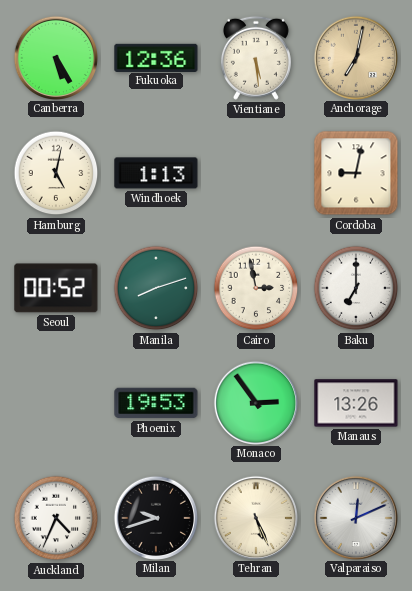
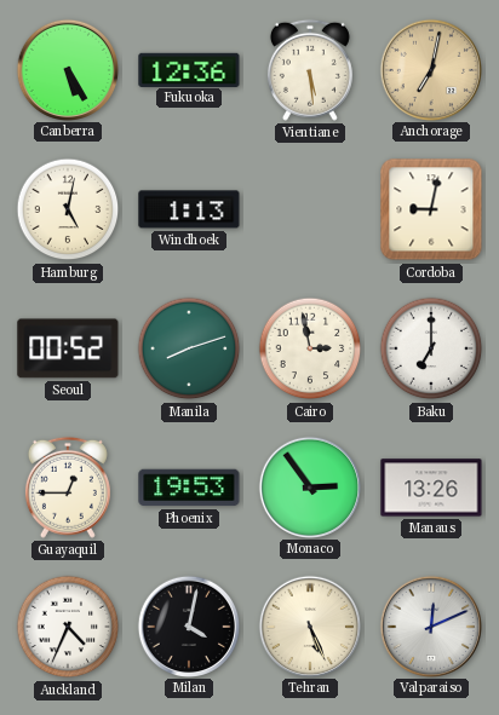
Guayaquil: none -> 12:45
Milan: 9:42 -> 4:02
